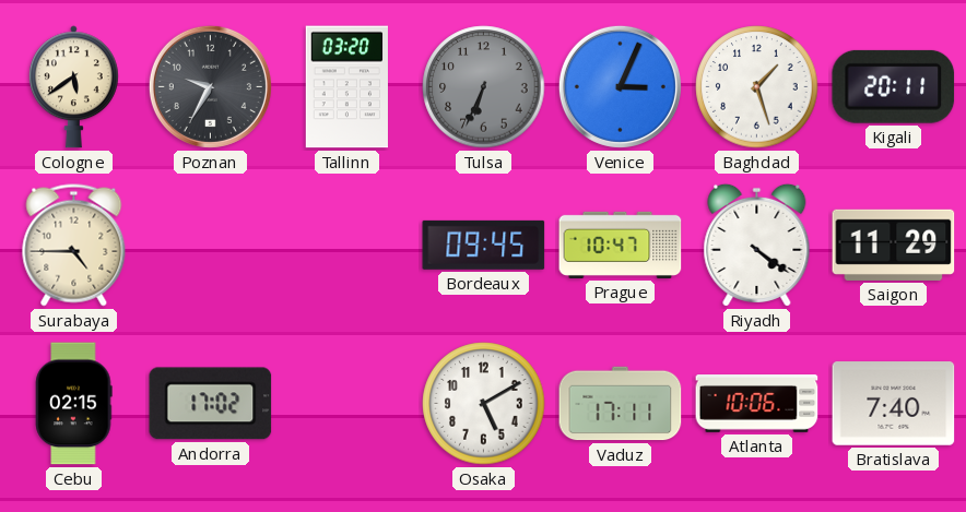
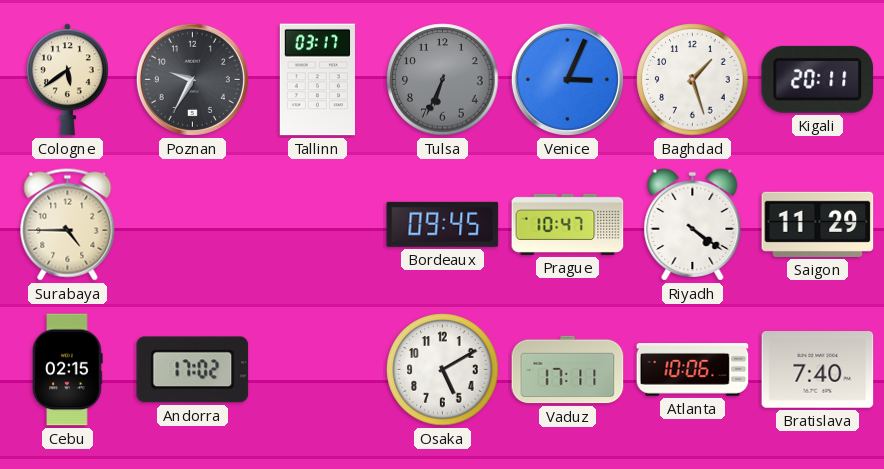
Tallinn: 03:20 -> 03:17
